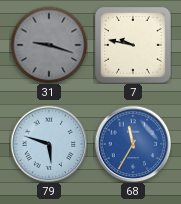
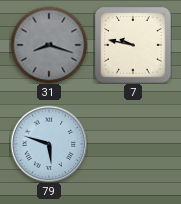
31: 9:18 -> 8:18
68: 11:35 -> none
